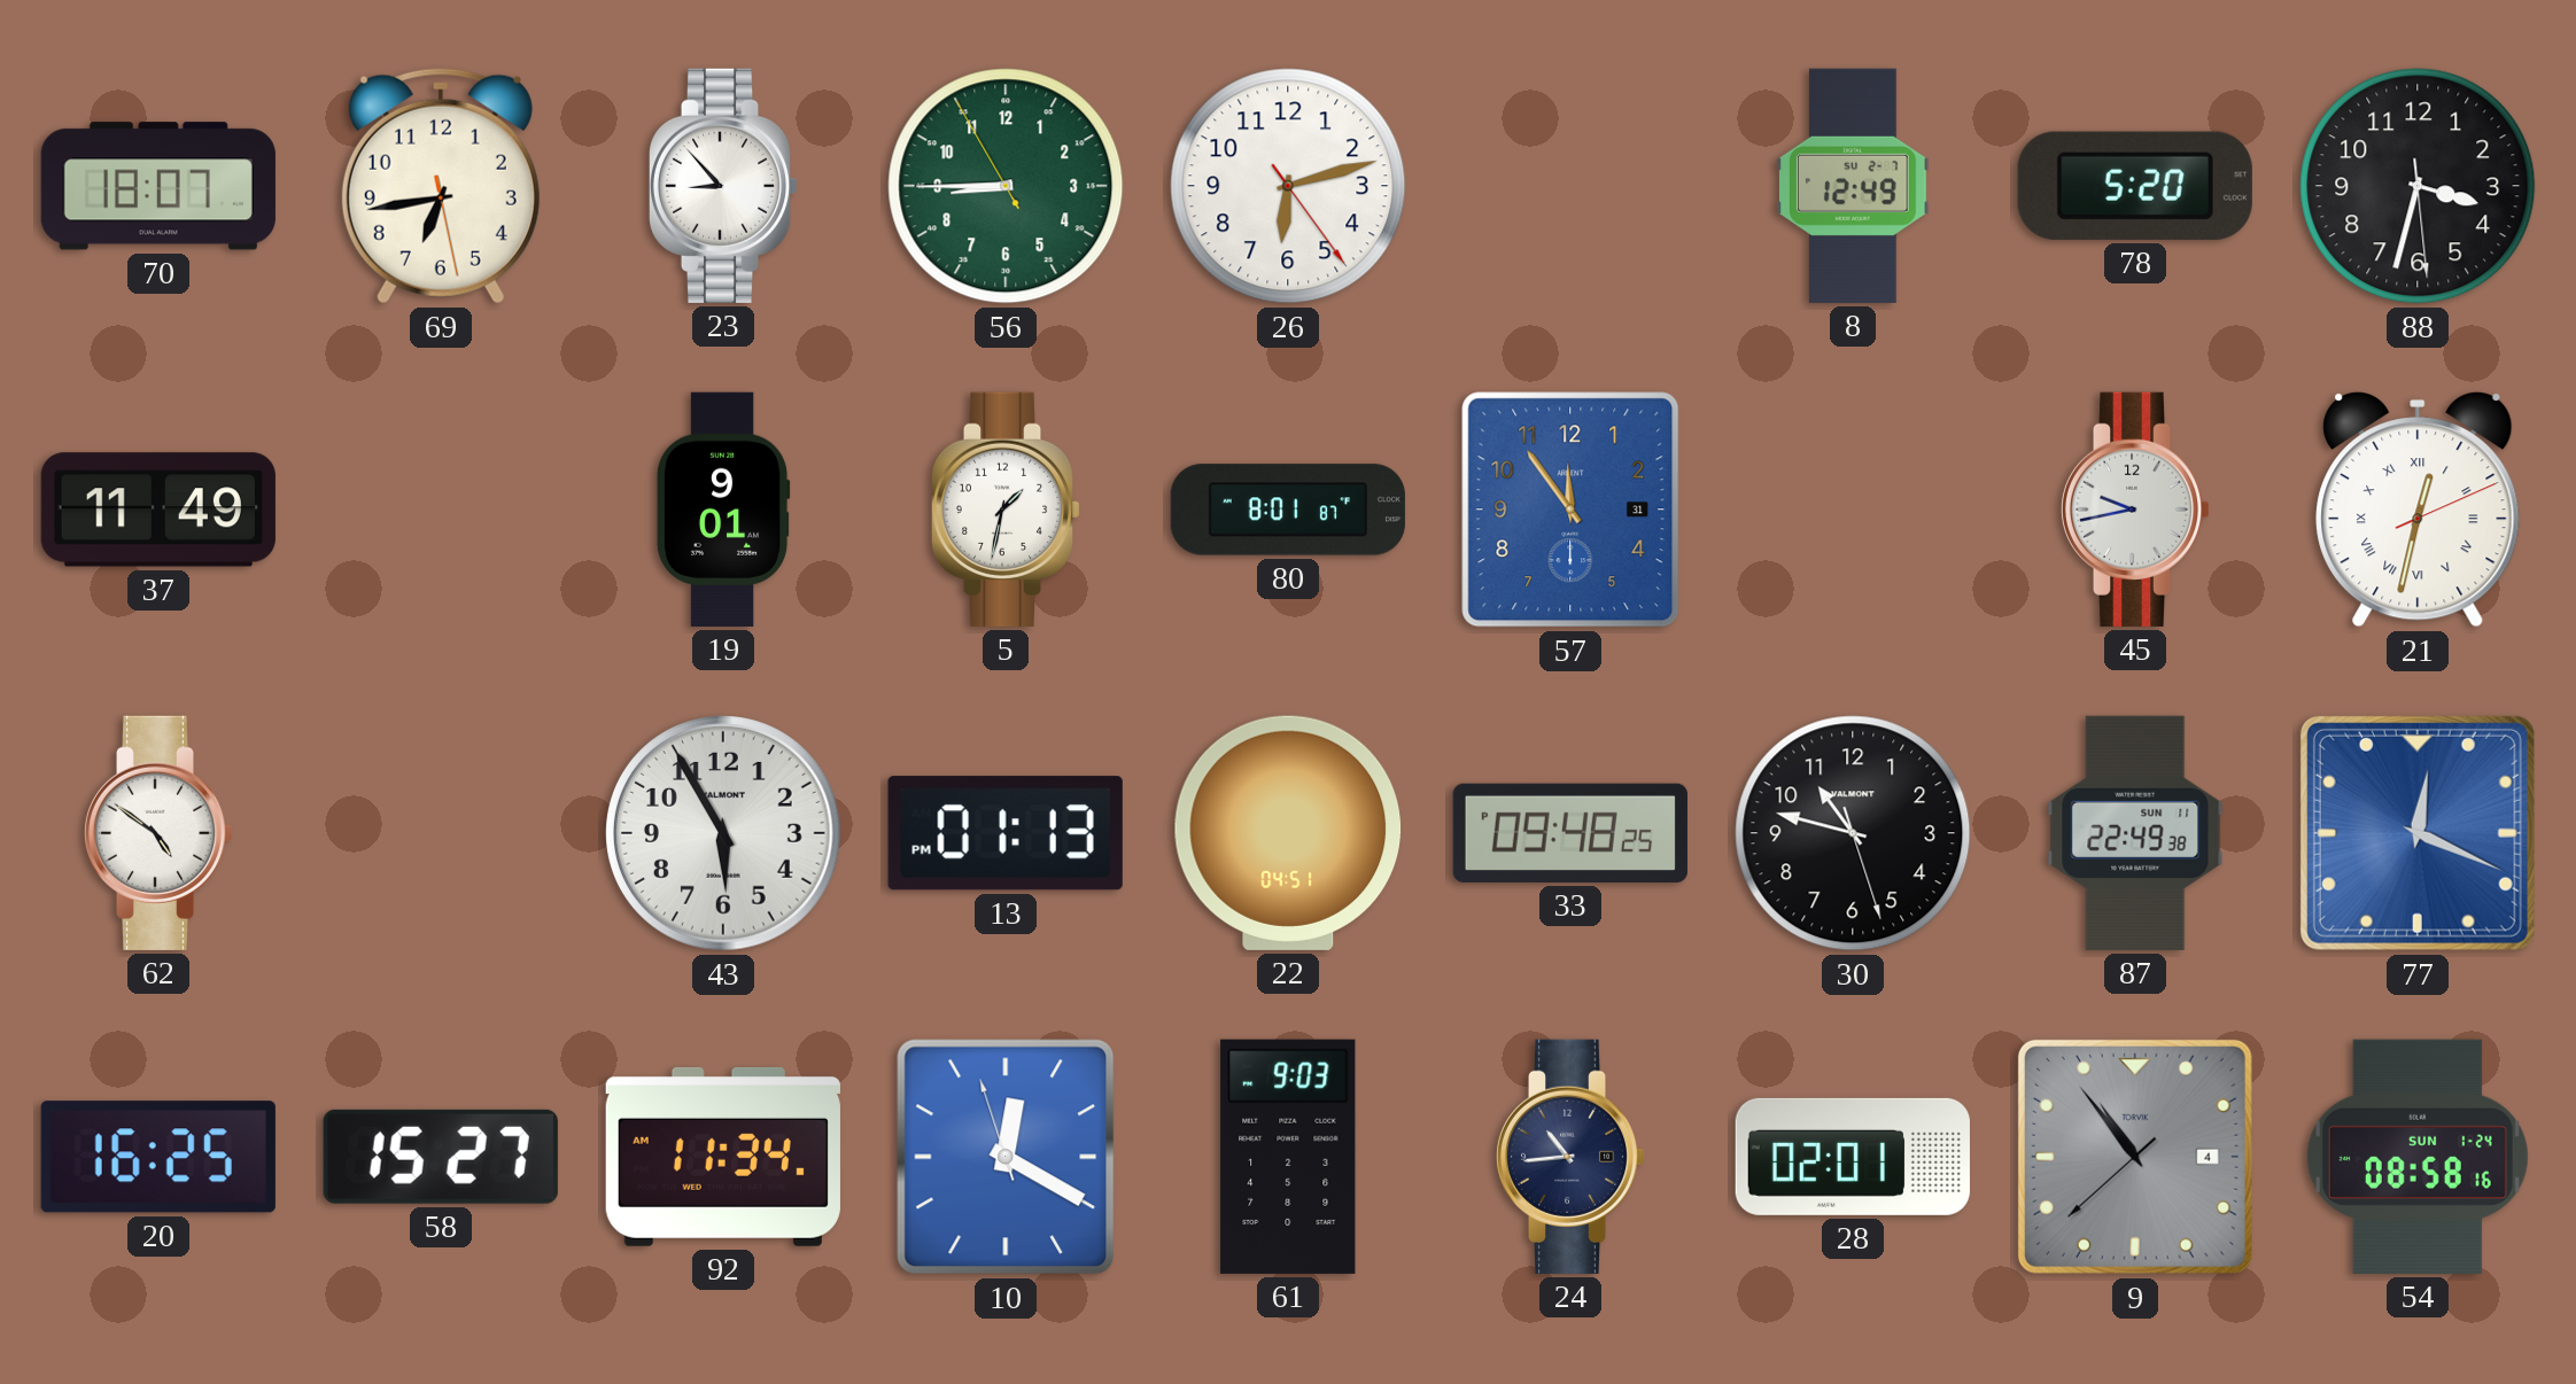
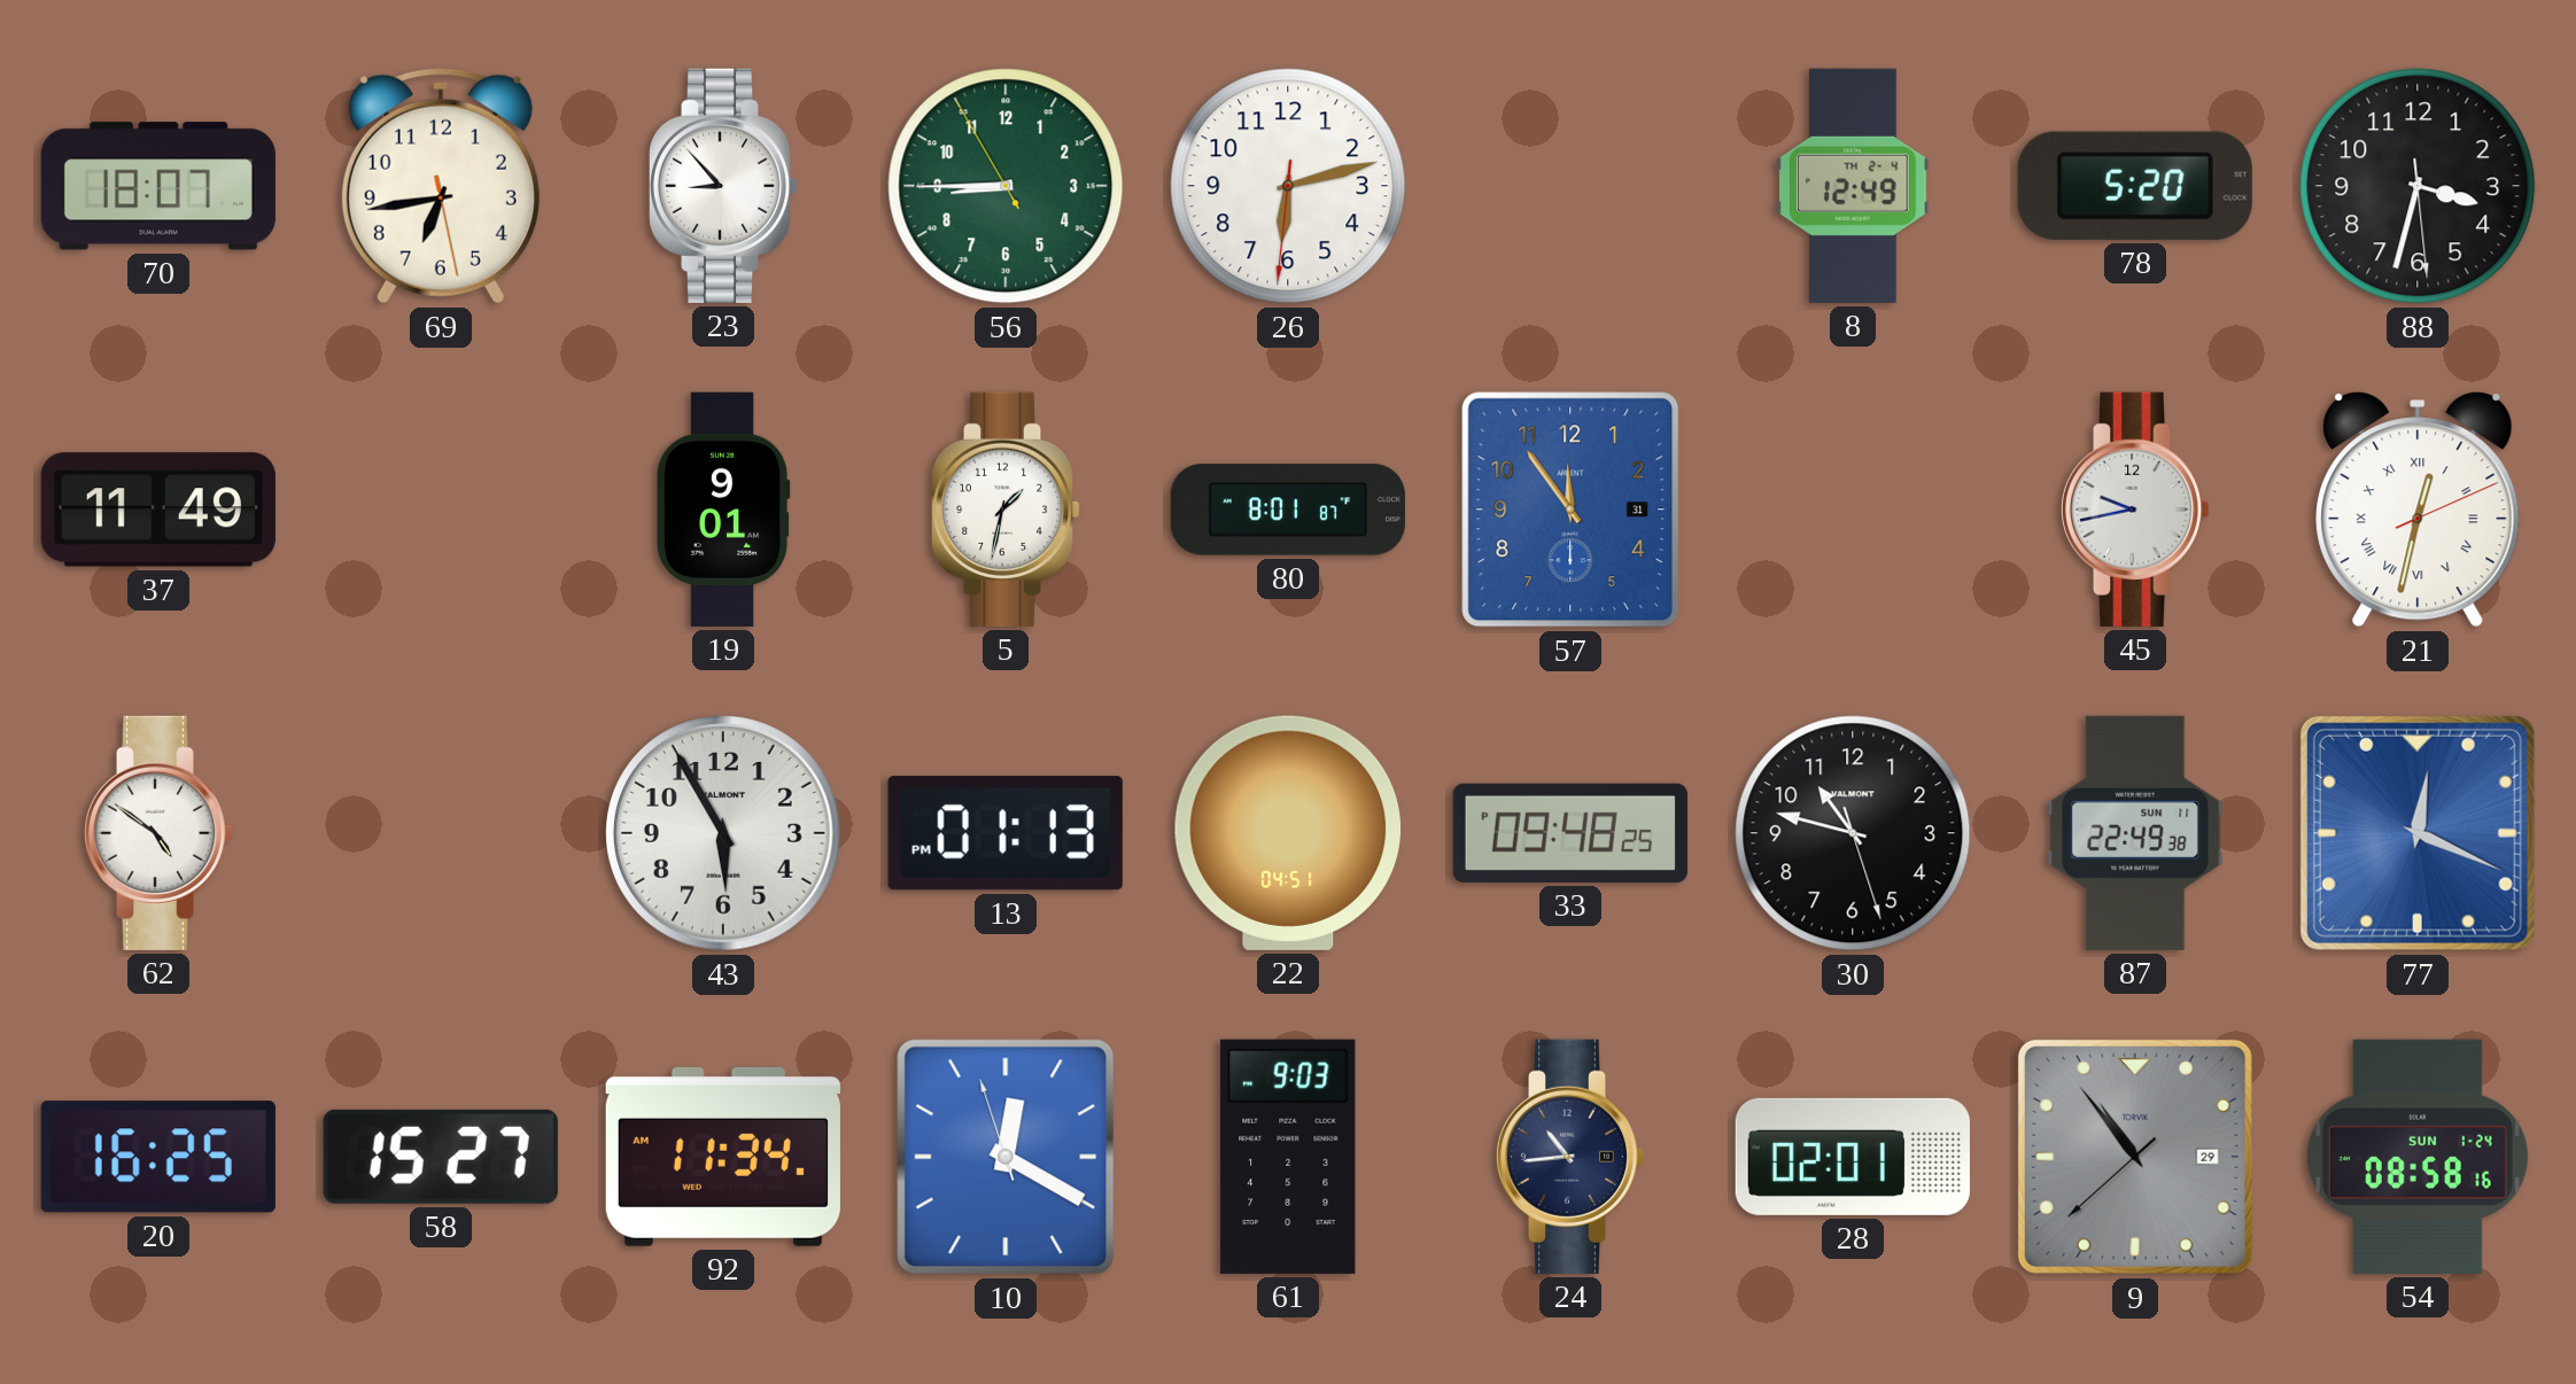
26: 6:12:24 -> 6:12:31
8 date: SU 2-7 -> TH 2-4
9 date: 4 -> 29
